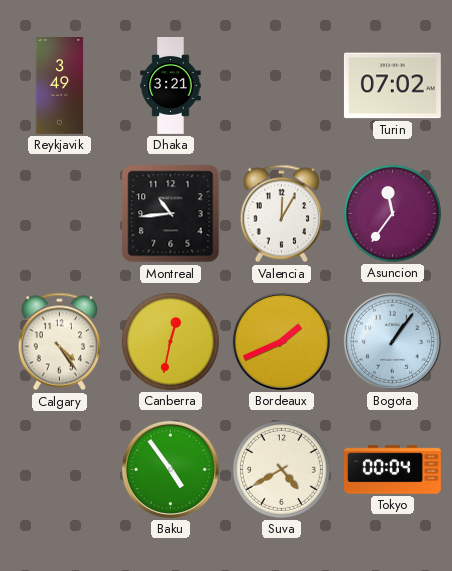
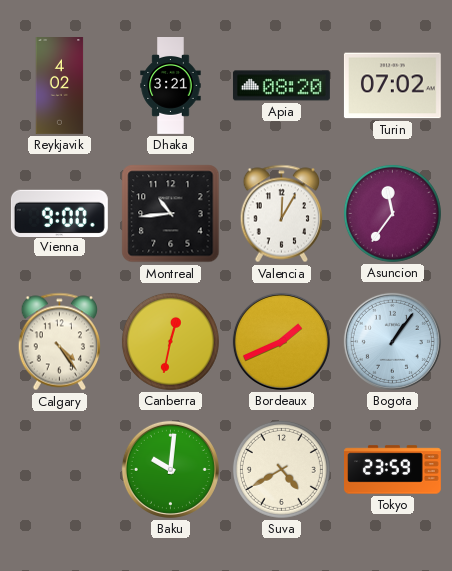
Reykjavik: 3:49 -> 4:02
Apia: none -> 08:20
Vienna: none -> 9:00
Baku: 4:54 -> 10:01
Tokyo: 00:04 -> 23:59
